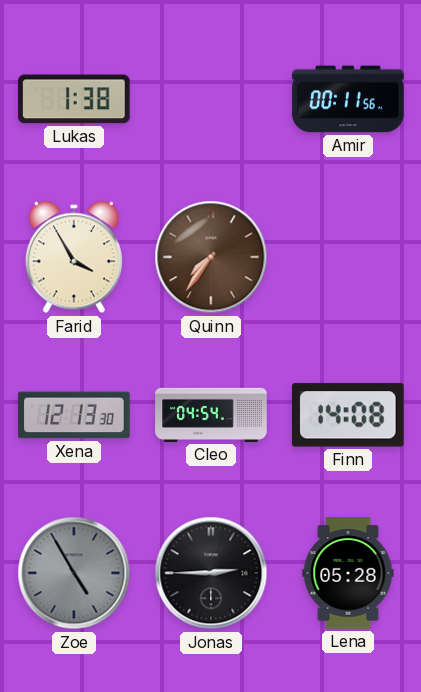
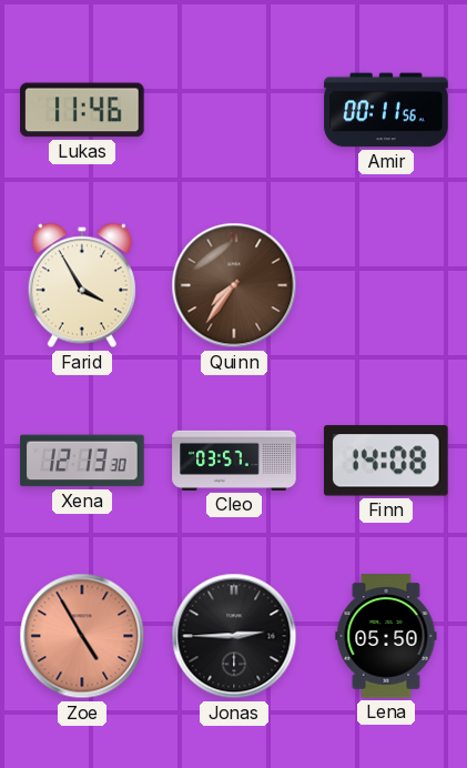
Lukas: 1:38 -> 11:46
Cleo: 04:54 -> 03:57
Zoe dial: grey -> salmon
Lena: 05:28 -> 05:50
